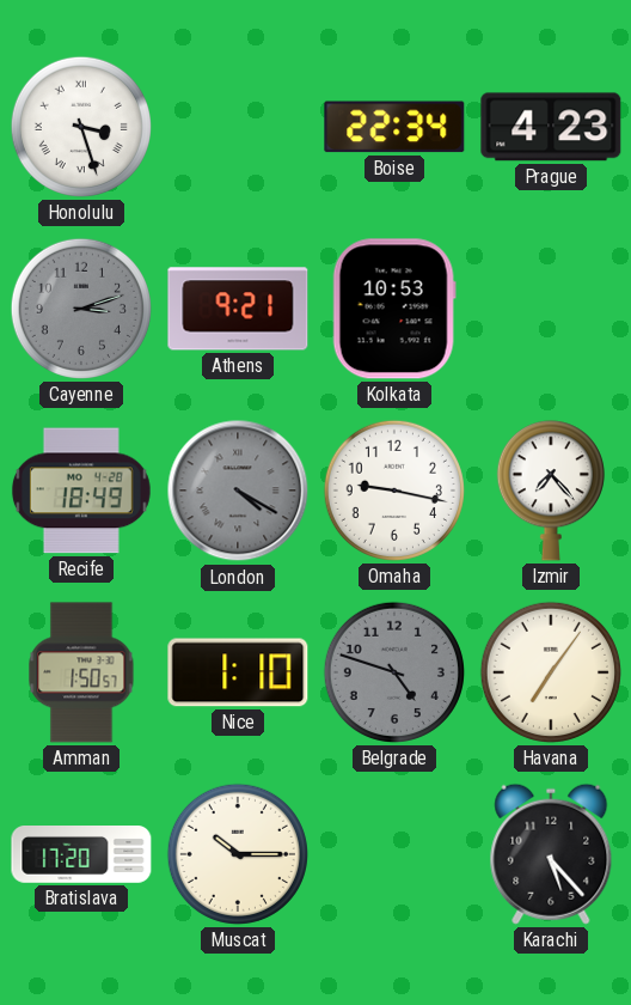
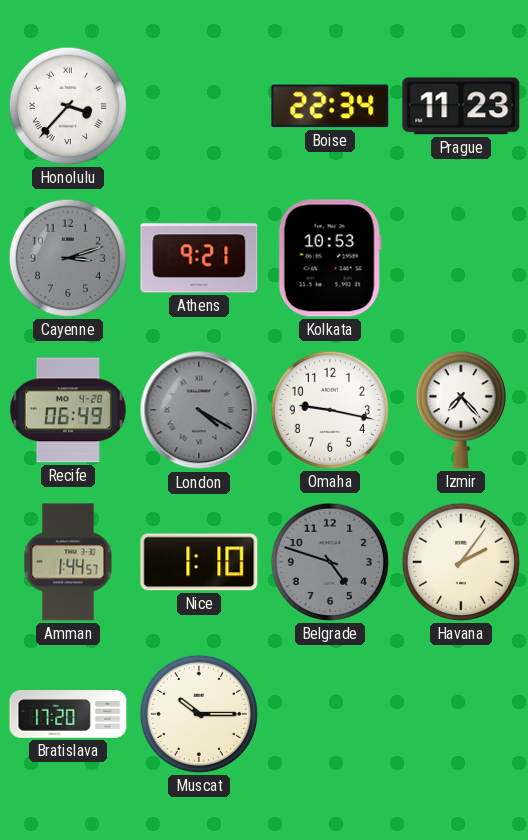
Honolulu: 3:27 -> 3:37
Prague: 4:23 -> 11:23
Recife: 18:49 -> 06:49
Amman: 1:50 -> 1:44
Havana: 7:06 -> 2:06
Karachi: 5:23 -> none
